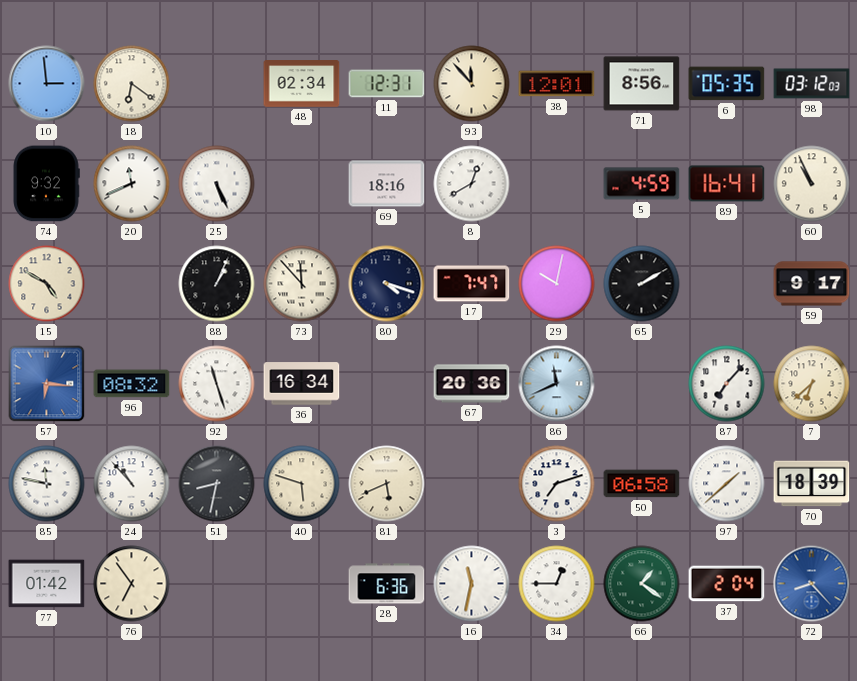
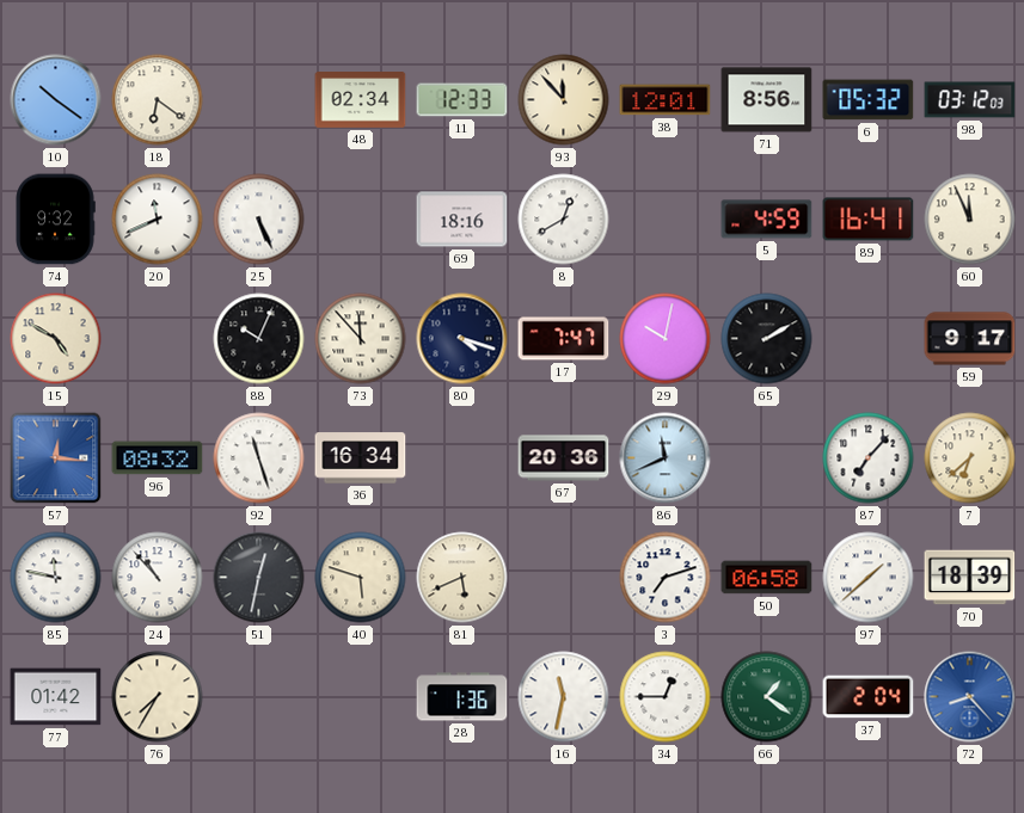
10: 2:59 -> 10:21
11: 12:31 -> 12:33
6: 05:35 -> 05:32
60: 10:56 -> 11:56
88: 1:04 -> 10:04
57: 6:16 -> 12:16
51: 8:32 -> 12:32
76: 6:54 -> 7:35
28: 6:36 -> 1:36
